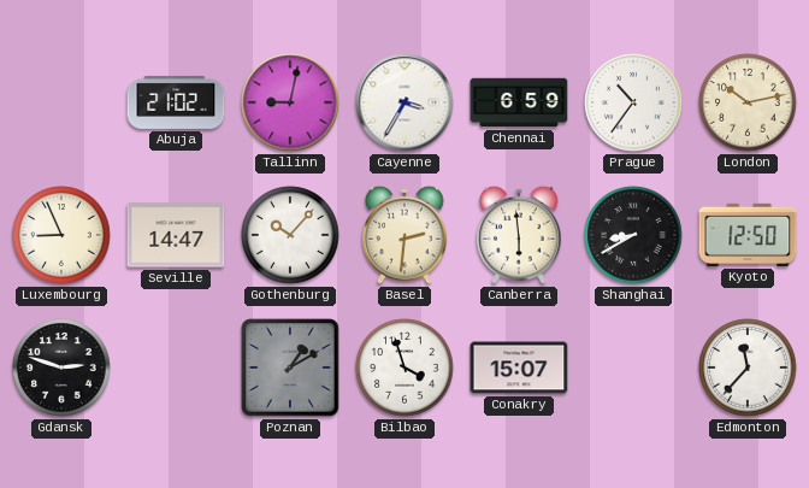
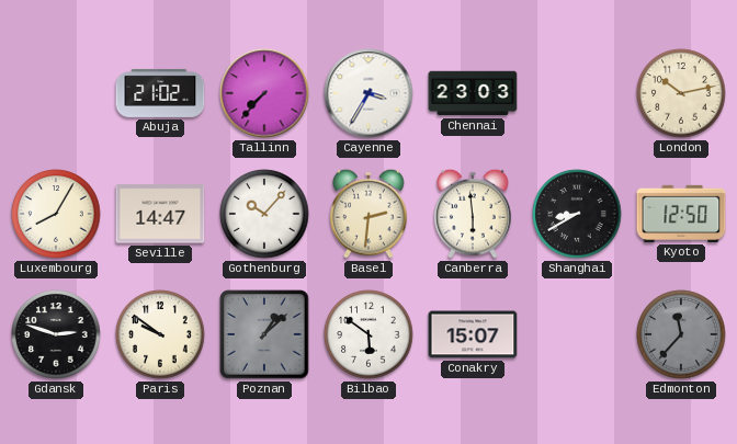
Tallinn: 9:02 -> 7:37
Chennai: 6:59 -> 23:03
Prague: 10:36 -> none
Luxembourg: 8:56 -> 8:05
Paris: none -> 9:51
Poznan: 1:10 -> 1:08
Bilbao: 3:57 -> 5:51
Edmonton dial: white -> grey
